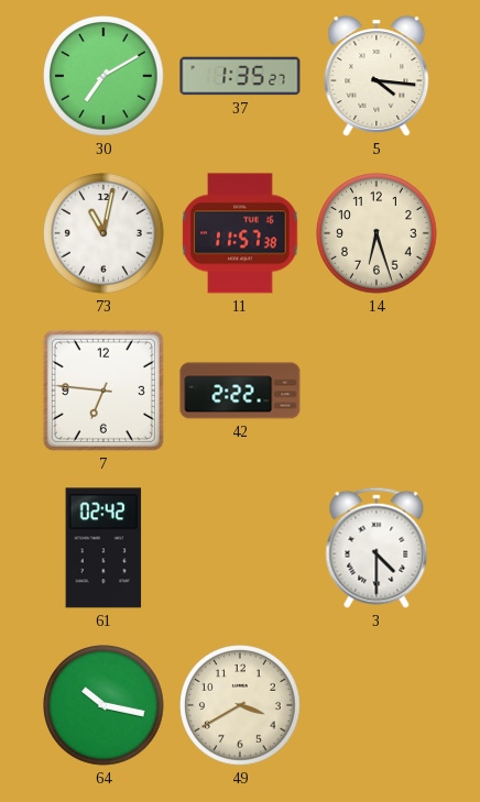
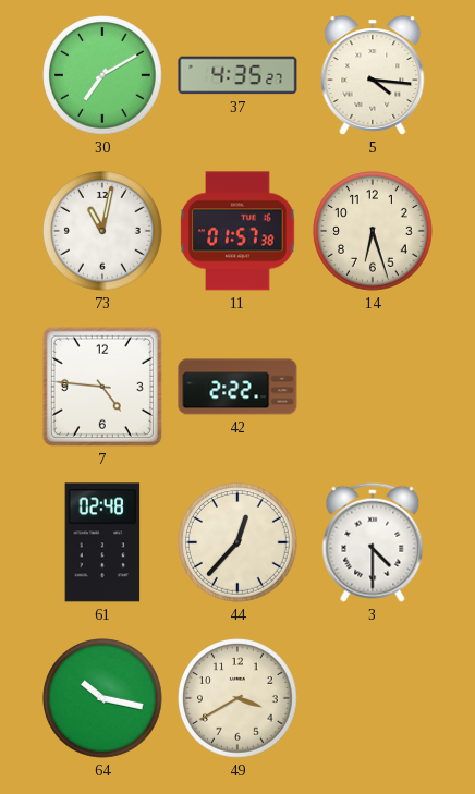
37: 1:35 -> 4:35
11: 11:57 -> 01:57
7: 6:46 -> 4:46
61: 02:42 -> 02:48
44: none -> 12:37
